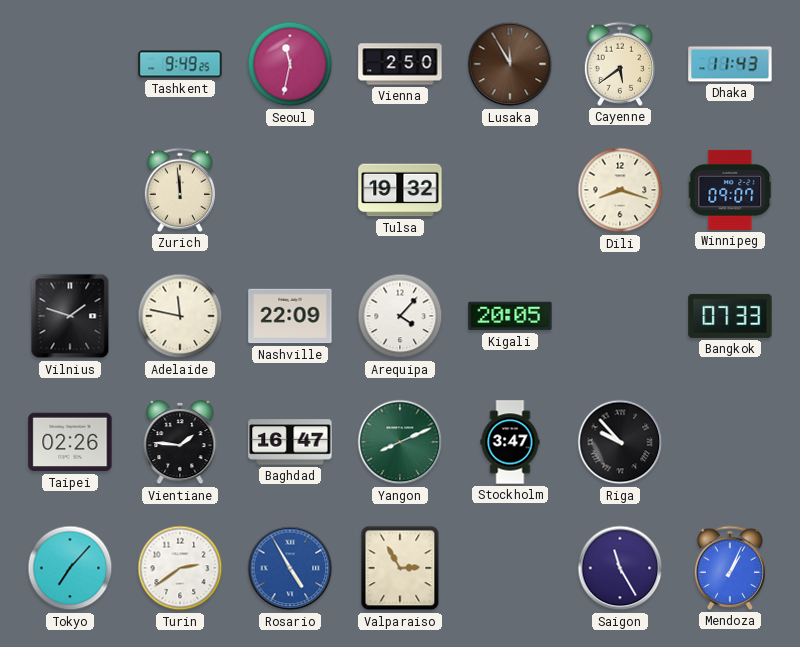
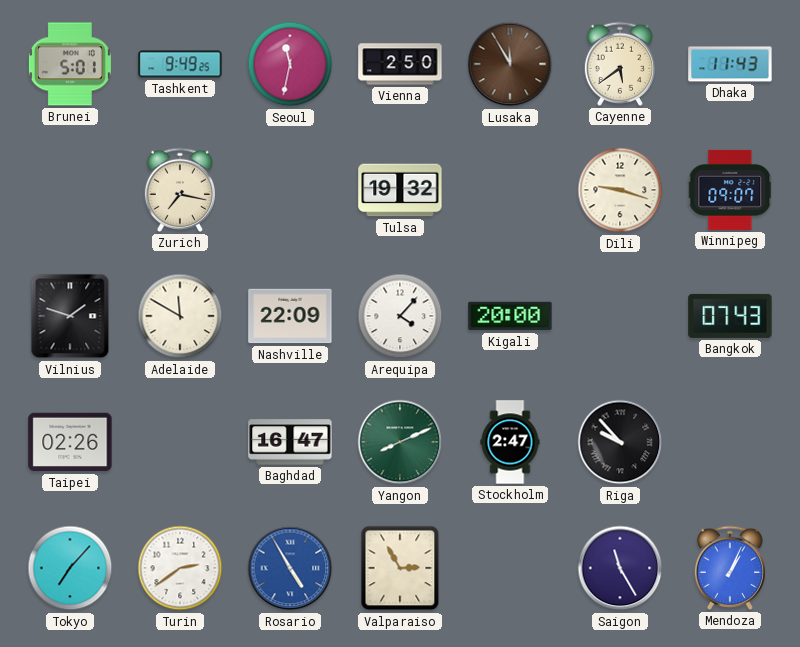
Brunei: none -> 5:01
Zurich: 11:59 -> 7:17
Dili: 8:18 -> 9:18
Adelaide: 11:47 -> 11:50
Kigali: 20:05 -> 20:00
Bangkok: 07:33 -> 07:43
Vientiane: 1:46 -> none
Stockholm: 3:47 -> 2:47
